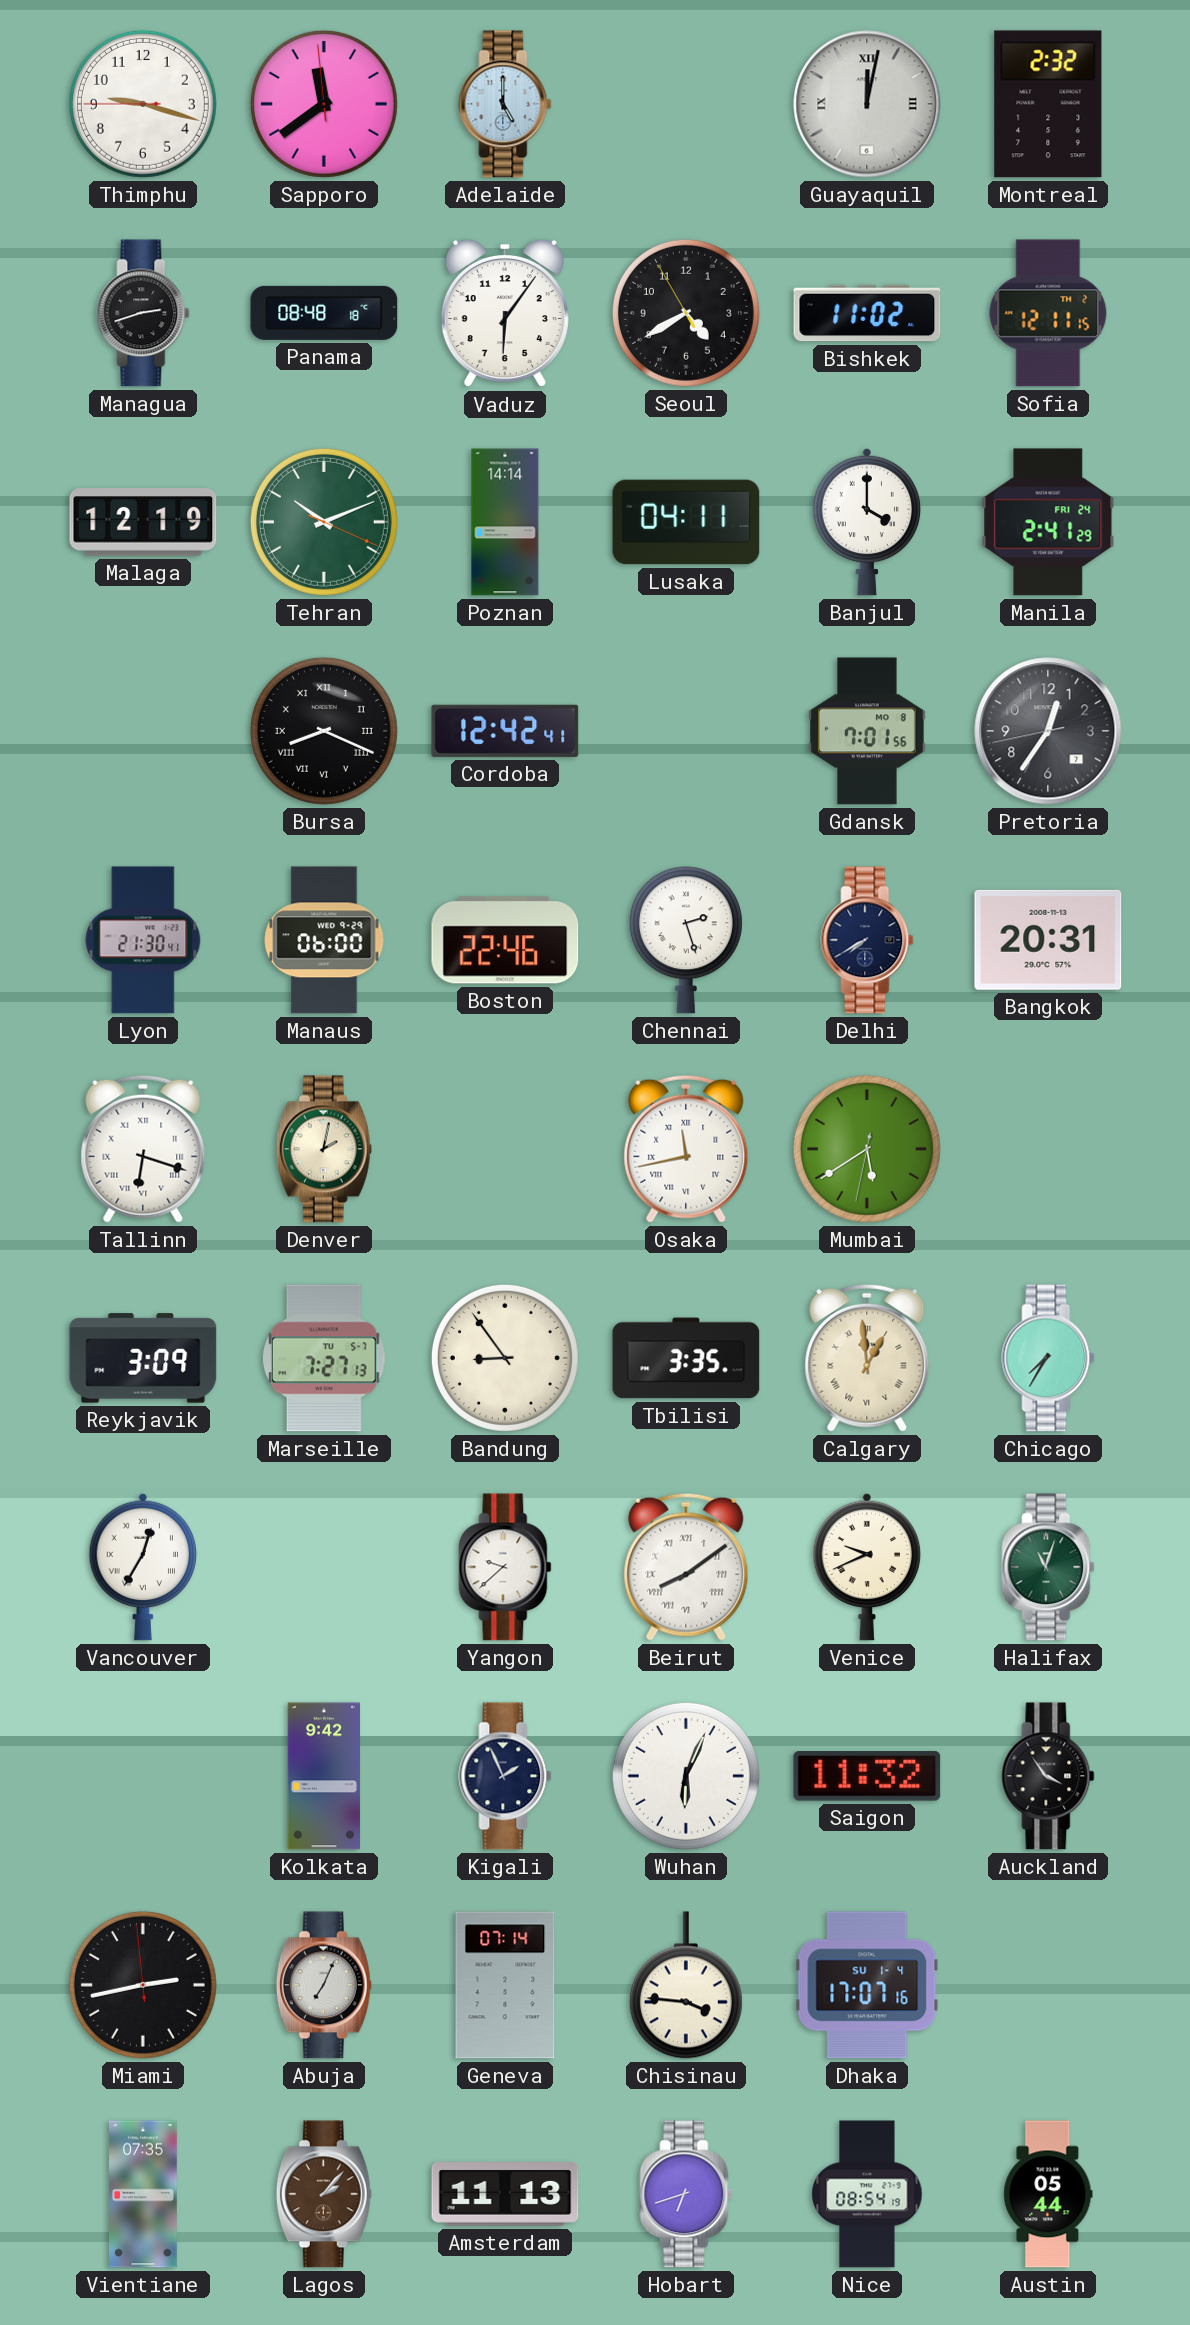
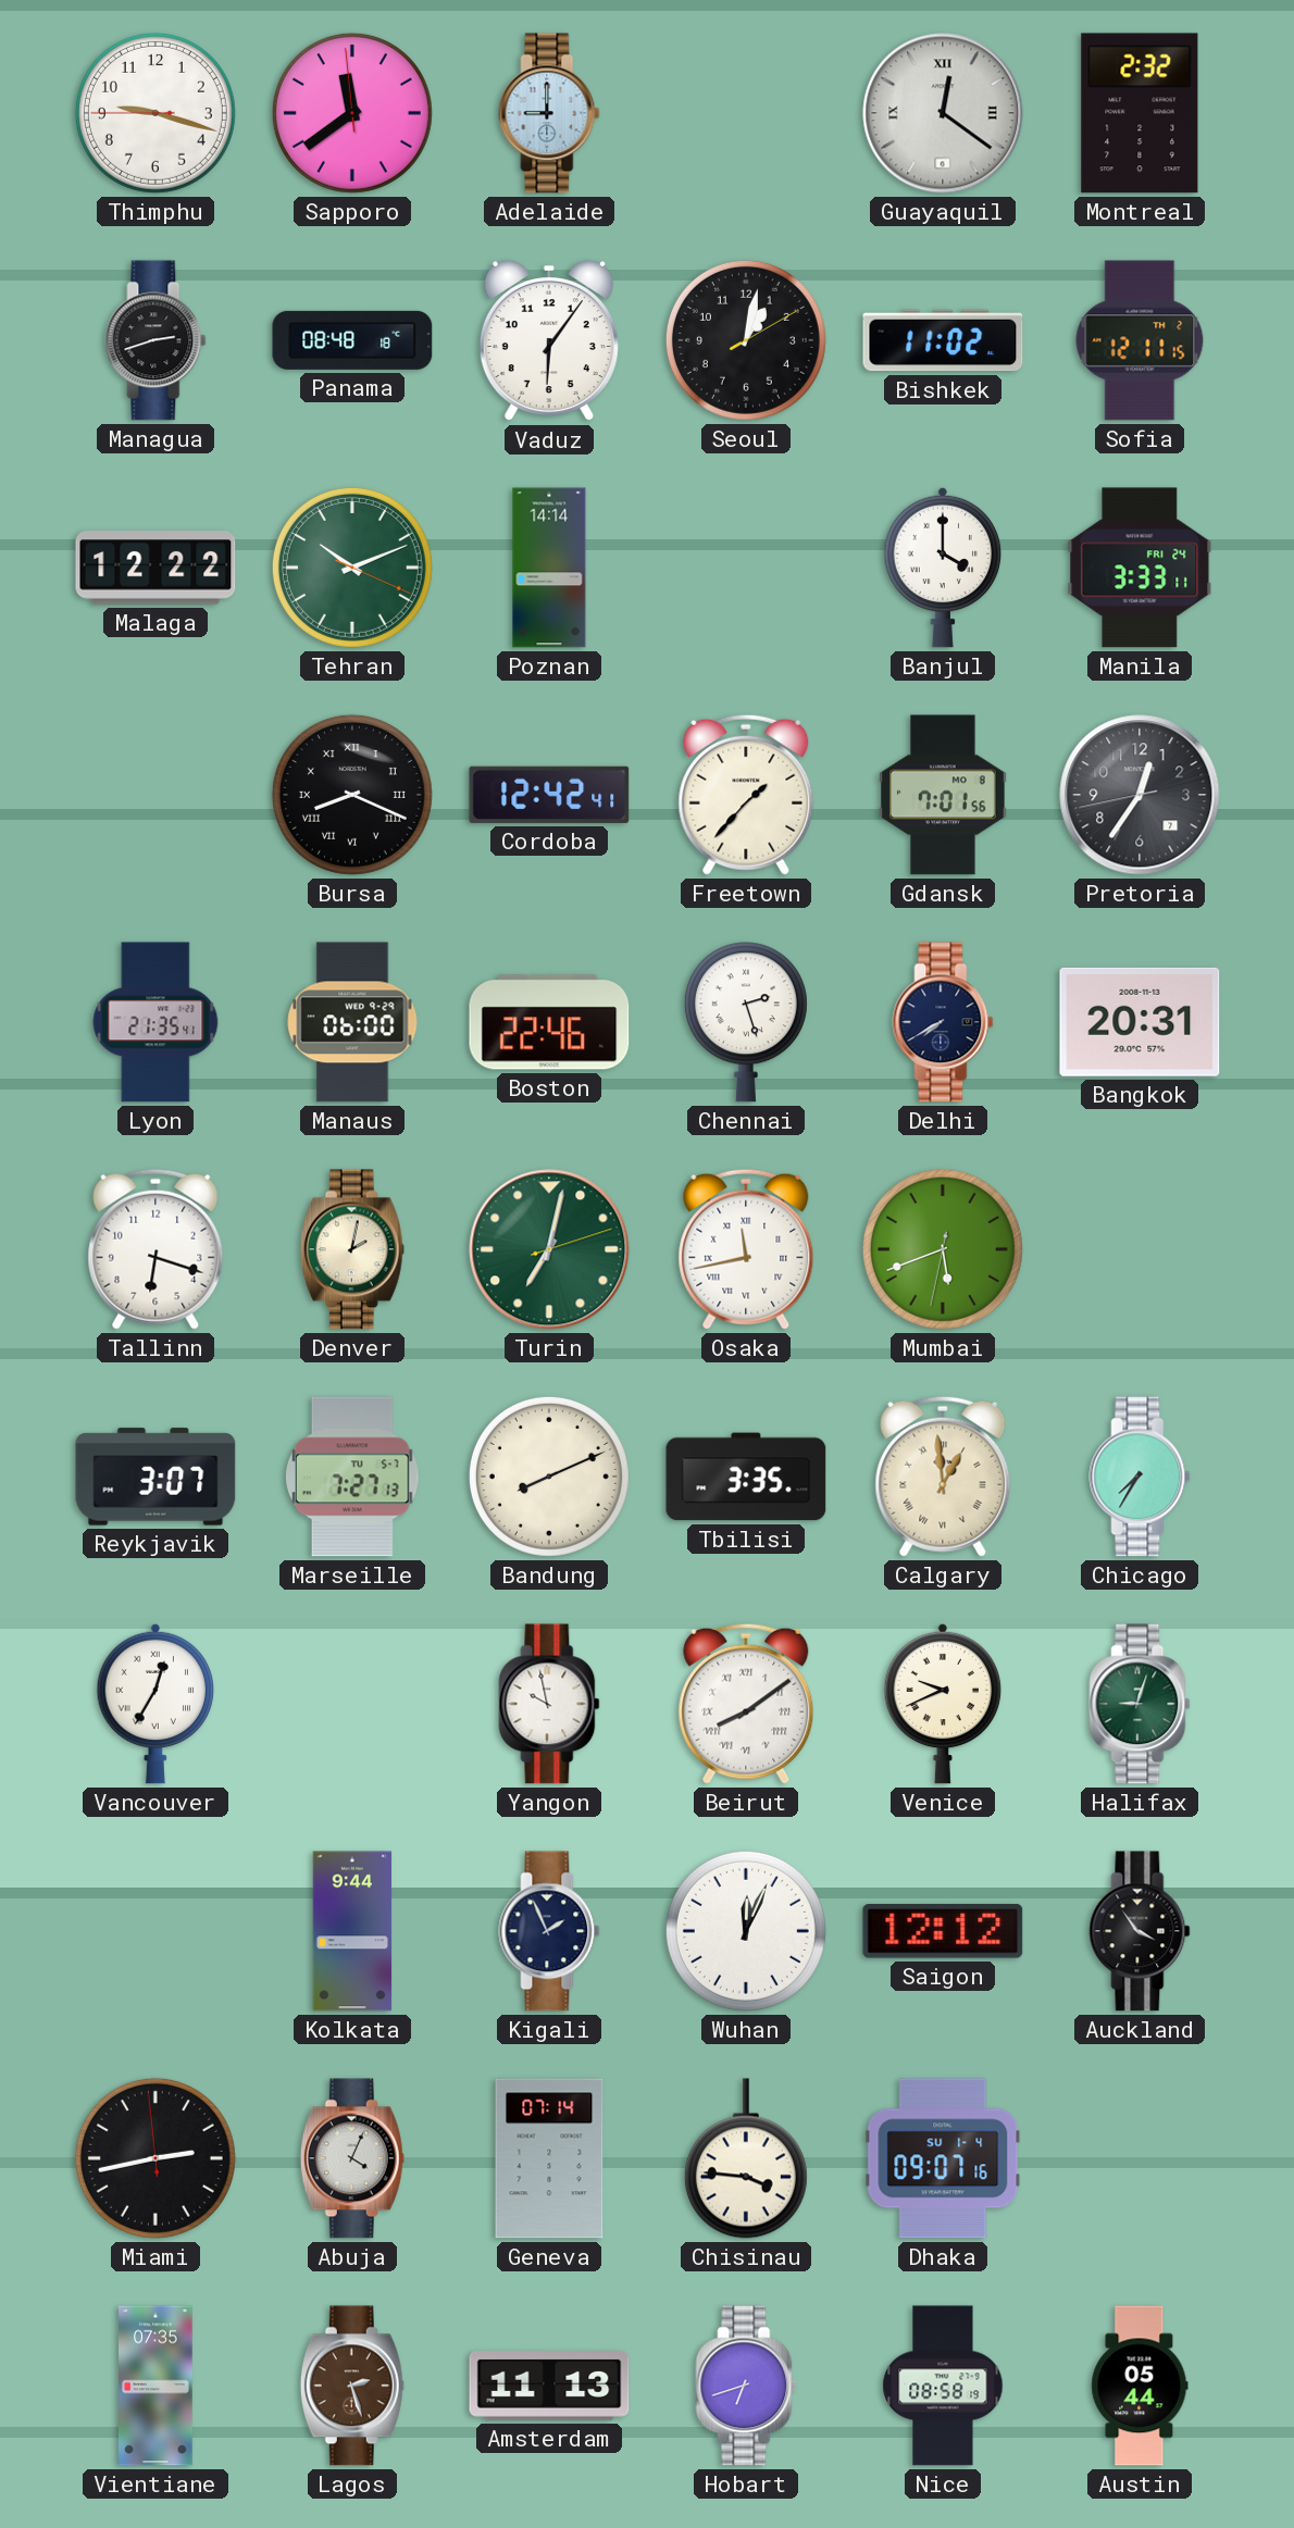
Adelaide: 5:00 -> 9:00
Guayaquil: 12:02 -> 12:21
Seoul: 4:39 -> 1:02
Malaga: 12:19 -> 12:22
Lusaka: 04:11 -> none
Manila: 2:41 -> 3:33
Freetown: none -> 1:37
Lyon: 21:30 -> 21:35
Tallinn numerals: Roman -> Arabic
Turin: none -> 7:02
Mumbai: 5:39 -> 5:41
Reykjavik: 3:09 -> 3:07
Bandung: 8:54 -> 8:11
Yangon: 9:38 -> 9:58
Halifax: 11:03 -> 9:03
Kolkata: 9:42 -> 9:44
Wuhan: 6:04 -> 12:04
Saigon: 11:32 -> 12:12
Abuja: 7:04 -> 4:04
Dhaka: 17:07 -> 09:07
Lagos: 2:07 -> 2:27
Nice: 08:54 -> 08:58
